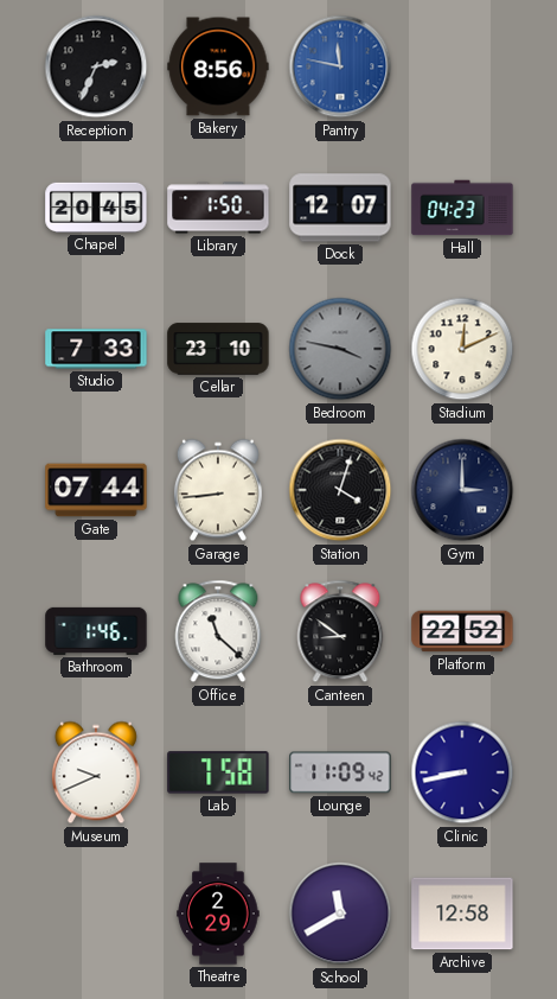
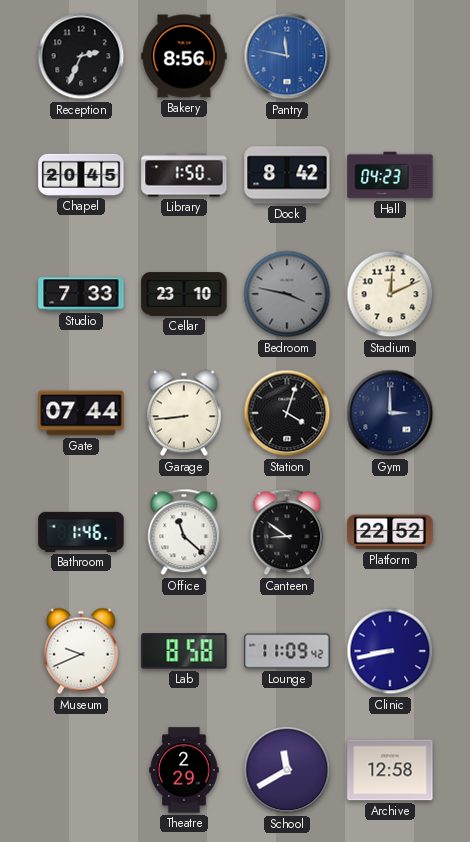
Dock: 12:07 -> 8:42
Lab: 7:58 -> 8:58
